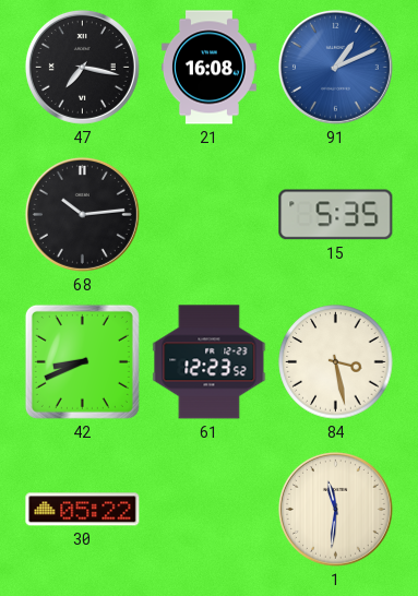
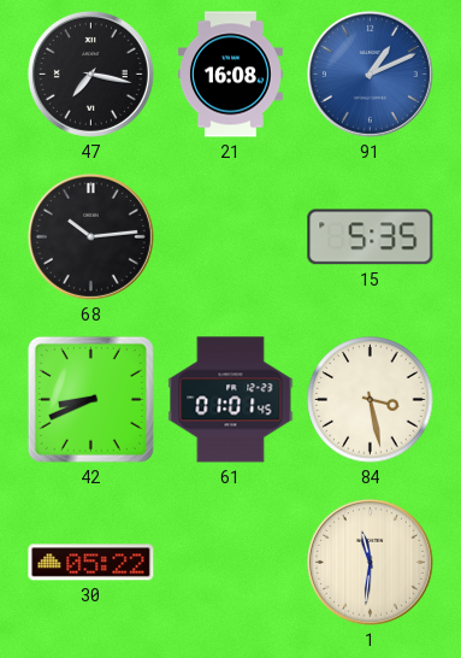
61: 12:23 -> 01:01
